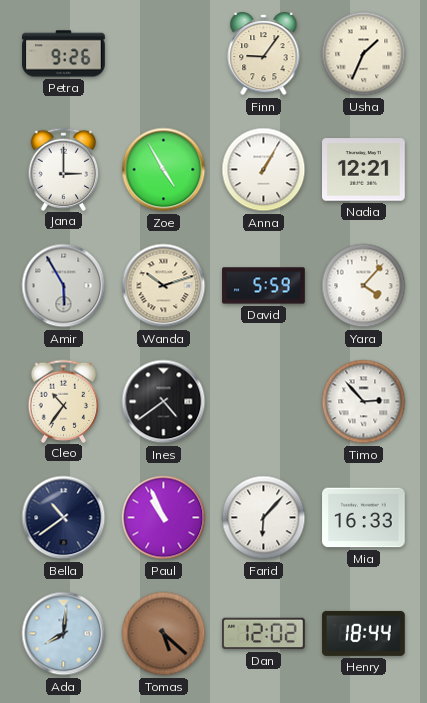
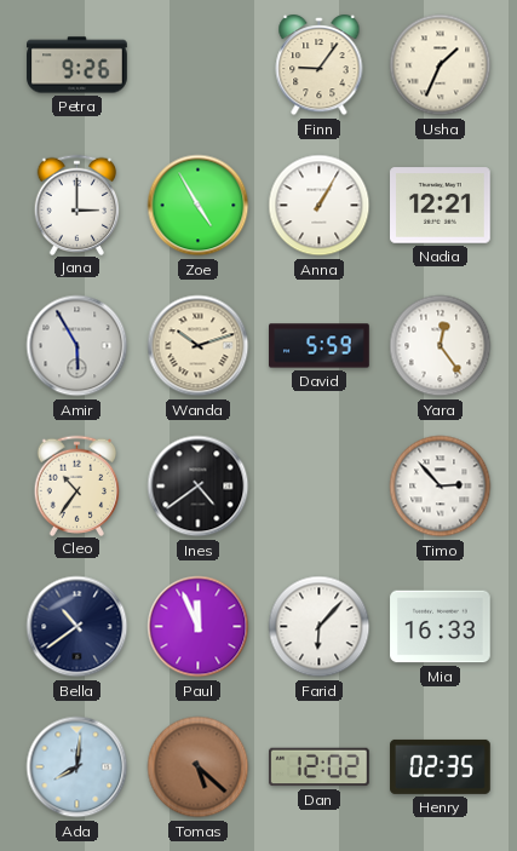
Yara: 4:07 -> 12:24
Paul: 10:56 -> 11:56
Henry: 18:44 -> 02:35
